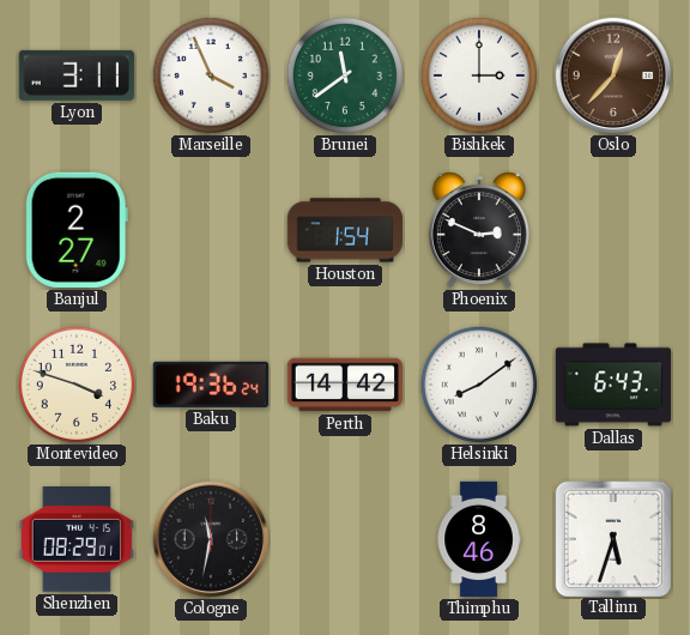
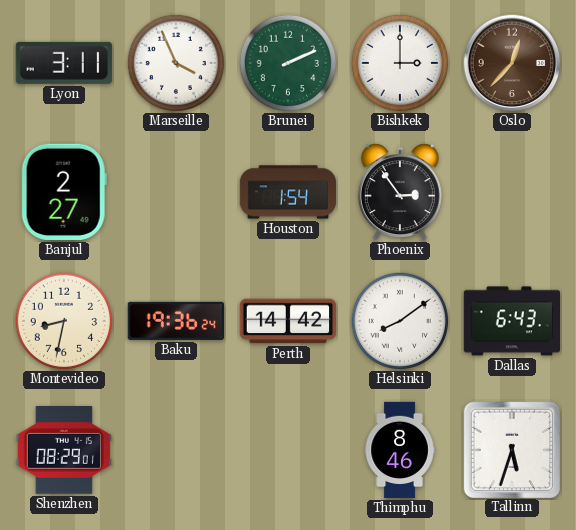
Brunei: 11:39 -> 2:11
Phoenix: 2:49 -> 2:54
Montevideo: 3:48 -> 8:32
Cologne: 11:32 -> none
